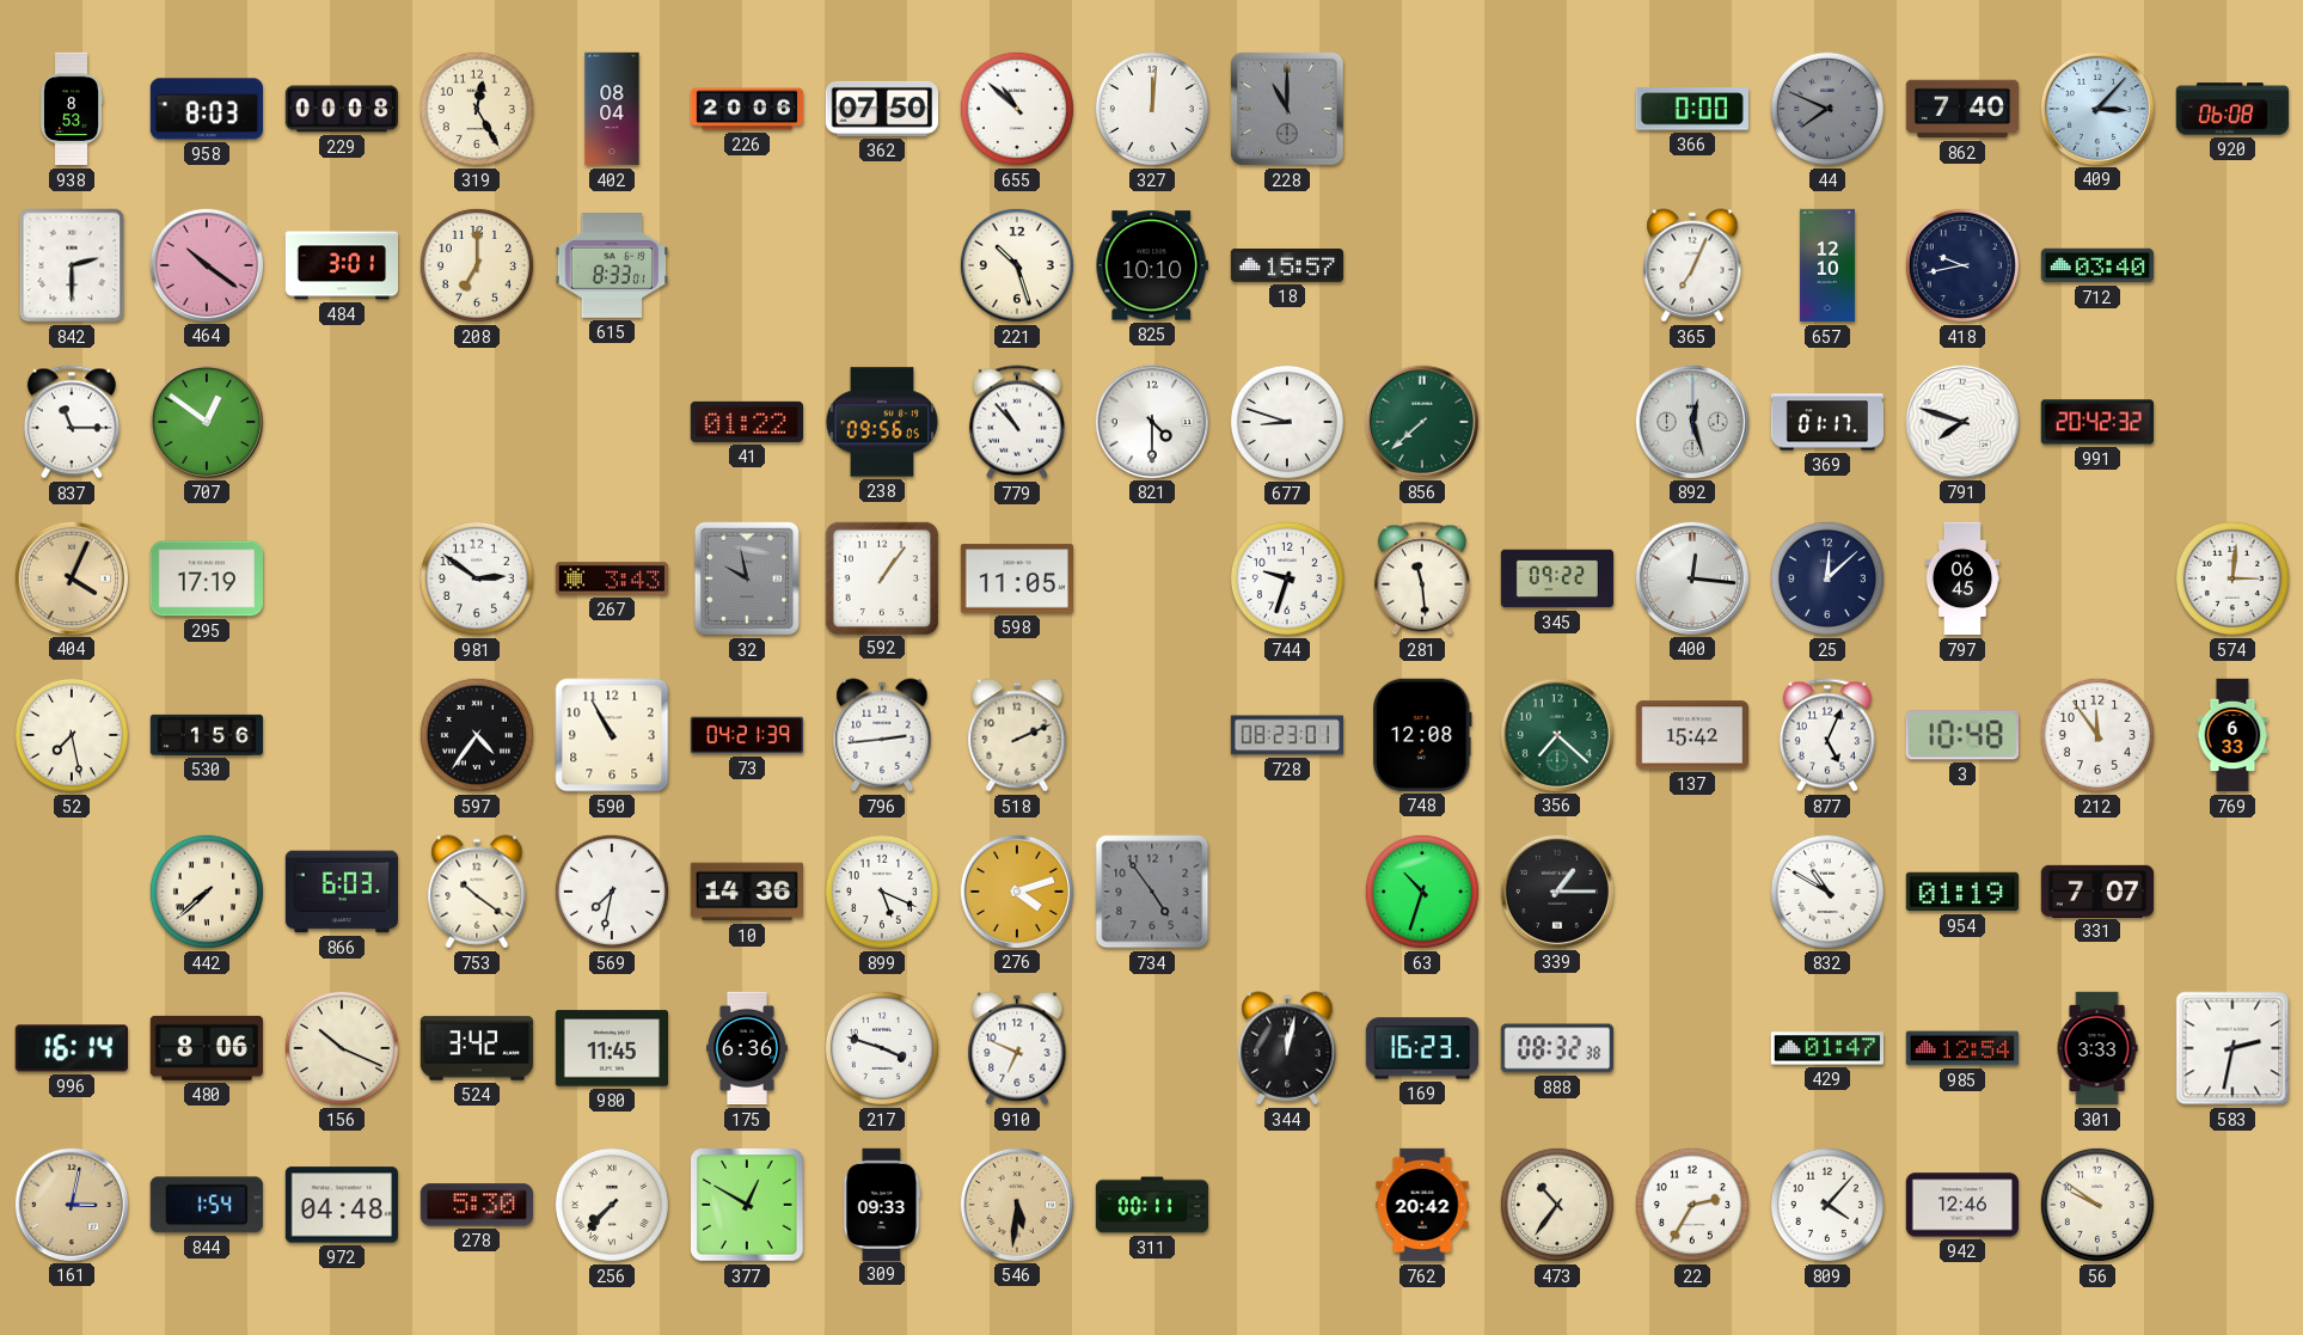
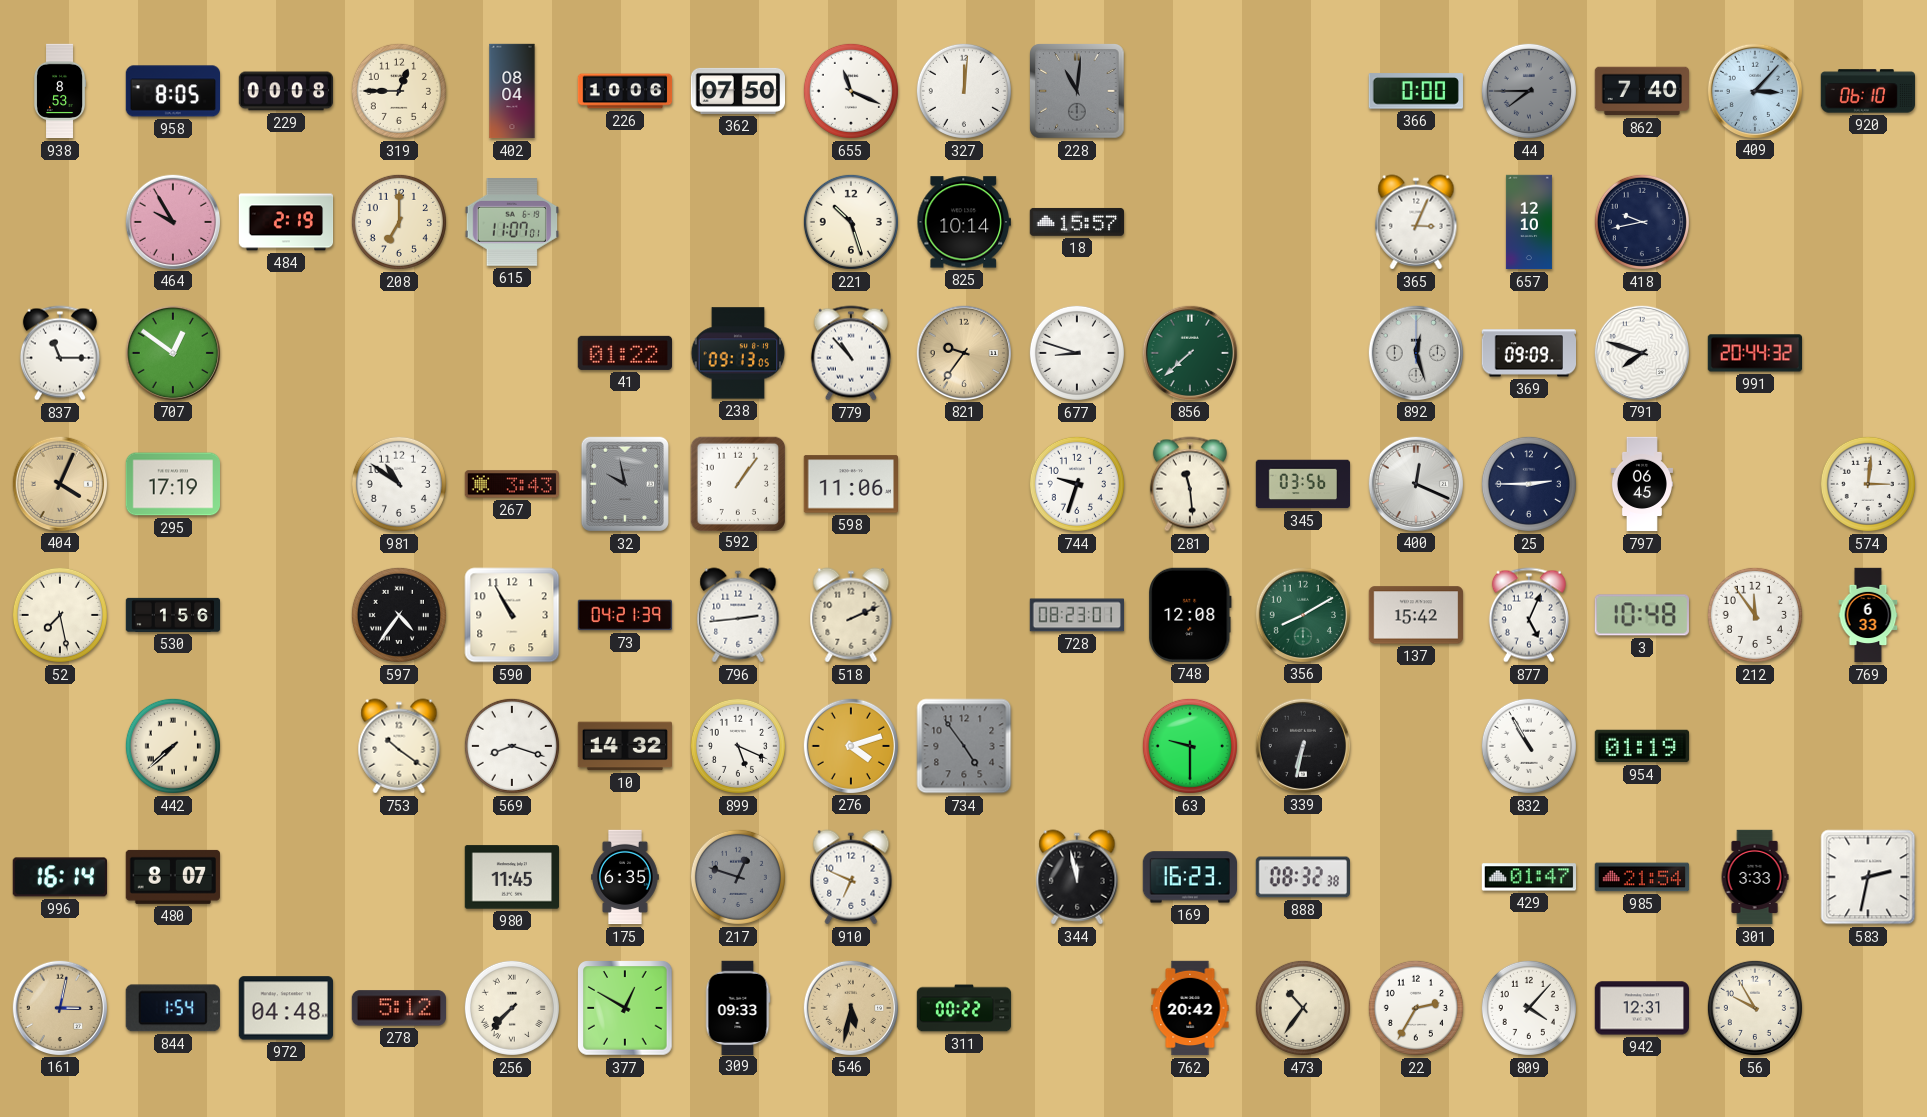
958: 8:03 -> 8:05
319: 12:25 -> 12:45
226: 20:06 -> 10:06
655: 10:52 -> 11:19
228: 11:00 -> 11:01
44: 7:49 -> 7:45
920: 06:08 -> 06:10
842: 2:30 -> none
464: 10:21 -> 9:55
484: 3:01 -> 2:19
615: 8:33 -> 11:07
825: 10:10 -> 10:14
365: 7:04 -> 3:04
712: 03:40 -> none
238: 09:56 -> 09:13
821: 4:30 -> 9:36
821 dial: white -> champagne
369: 01:17 -> 09:09
991: 20:42 -> 20:44
981: 2:51 -> 10:51
598: 11:05 -> 11:06
345: 09:22 -> 03:56
400: 12:16 -> 12:19
25: 12:08 -> 2:45
356: 7:22 -> 8:10
866: 6:03 -> none
569: 7:32 -> 8:18
10: 14:36 -> 14:32
63: 10:33 -> 9:30
339: 1:15 -> 6:32
832: 10:50 -> 10:55
331: 7:07 -> none
480: 8:06 -> 8:07
156: 10:19 -> none
524: 3:42 -> none
175: 6:36 -> 6:35
217: 3:48 -> 12:48
217 dial: white -> grey
344: 12:02 -> 11:58
985: 12:54 -> 21:54
278: 5:30 -> 5:12
546: 5:31 -> 5:32
311: 00:11 -> 00:22
942: 12:46 -> 12:31
56: 9:51 -> 9:55
